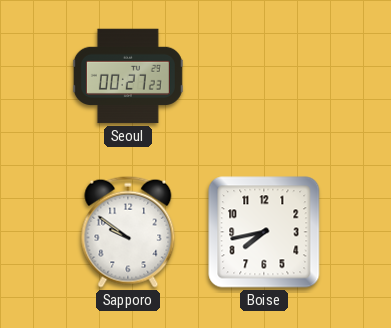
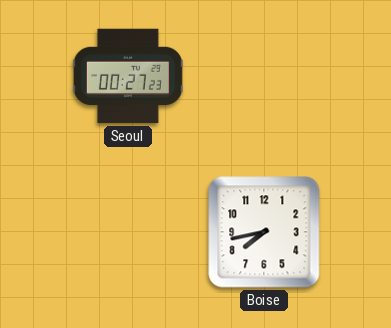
Sapporo: 9:51 -> none
